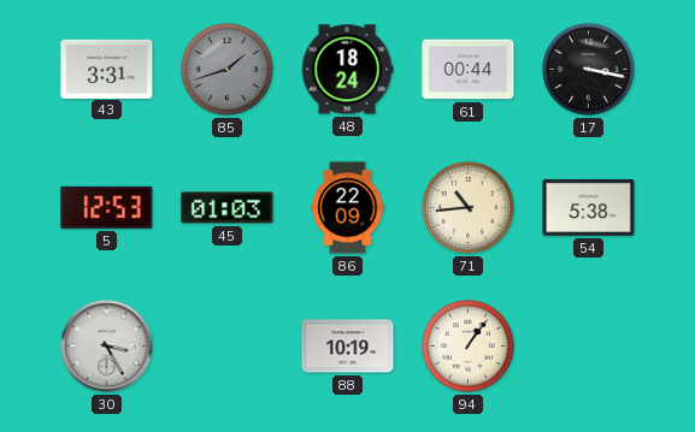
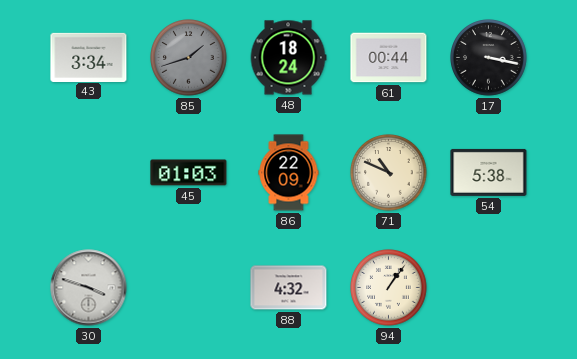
43: 3:31 -> 3:34
5: 12:53 -> none
71: 10:44 -> 10:49
30: 3:25 -> 3:48
88: 10:19 -> 4:32
